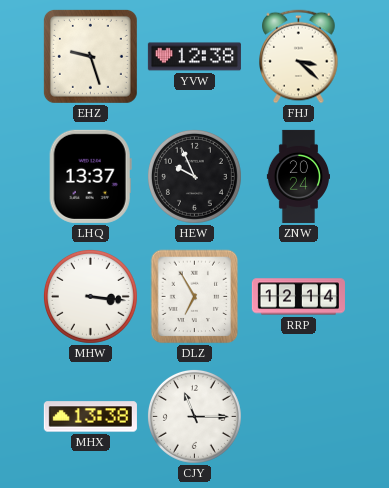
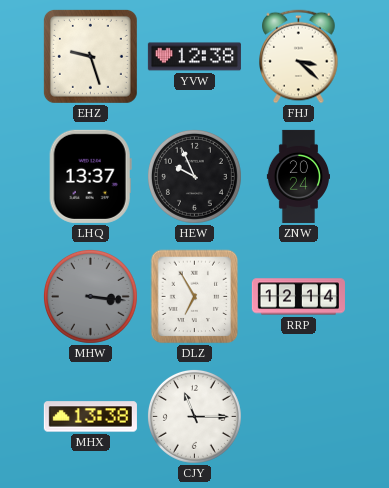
MHW dial: white -> grey
